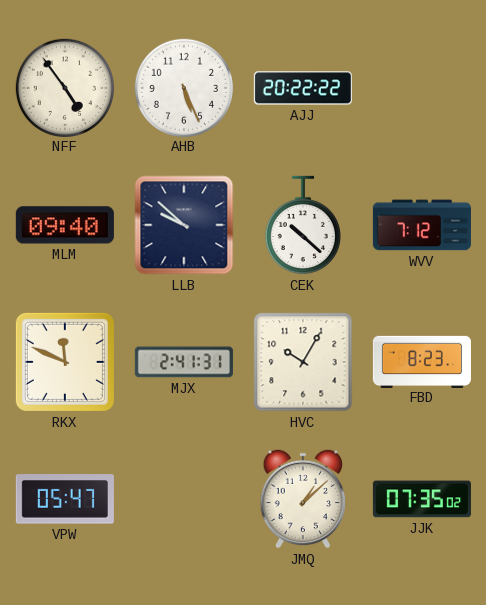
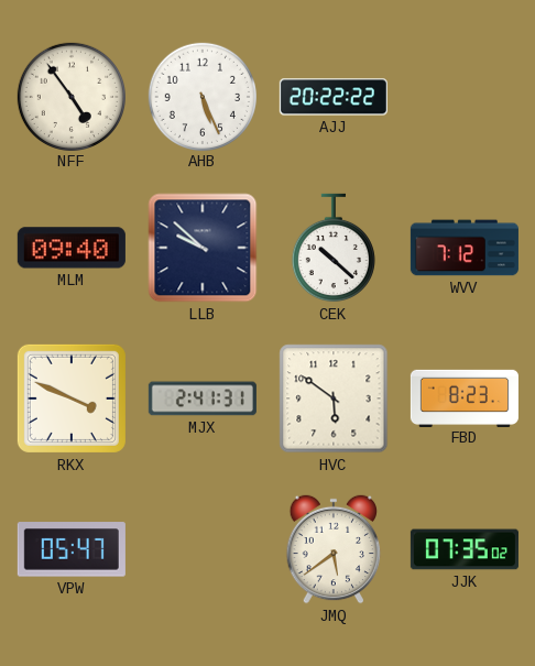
RKX: 11:49 -> 3:49
HVC: 10:05 -> 5:51
JMQ: 1:08 -> 5:39
